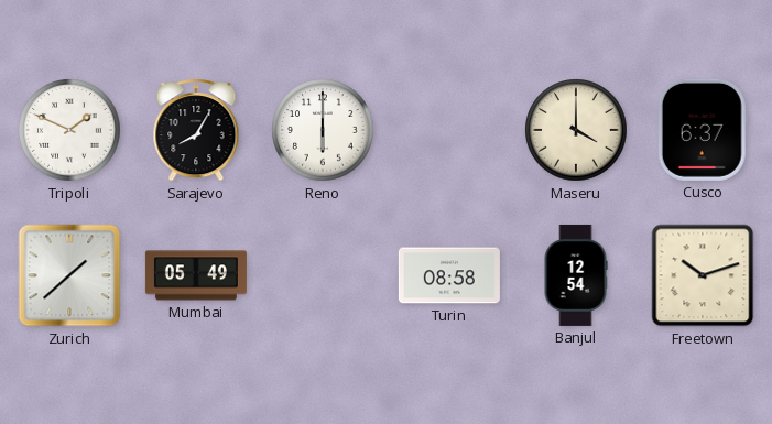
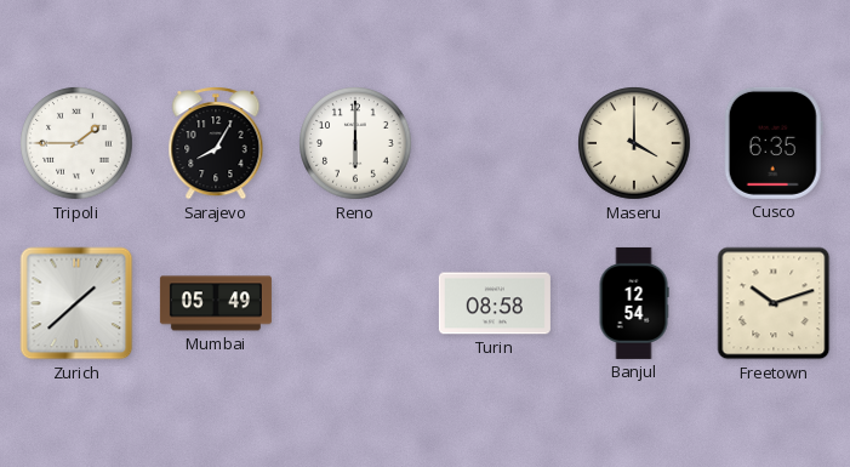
Tripoli: 1:49 -> 1:45
Cusco: 6:37 -> 6:35
